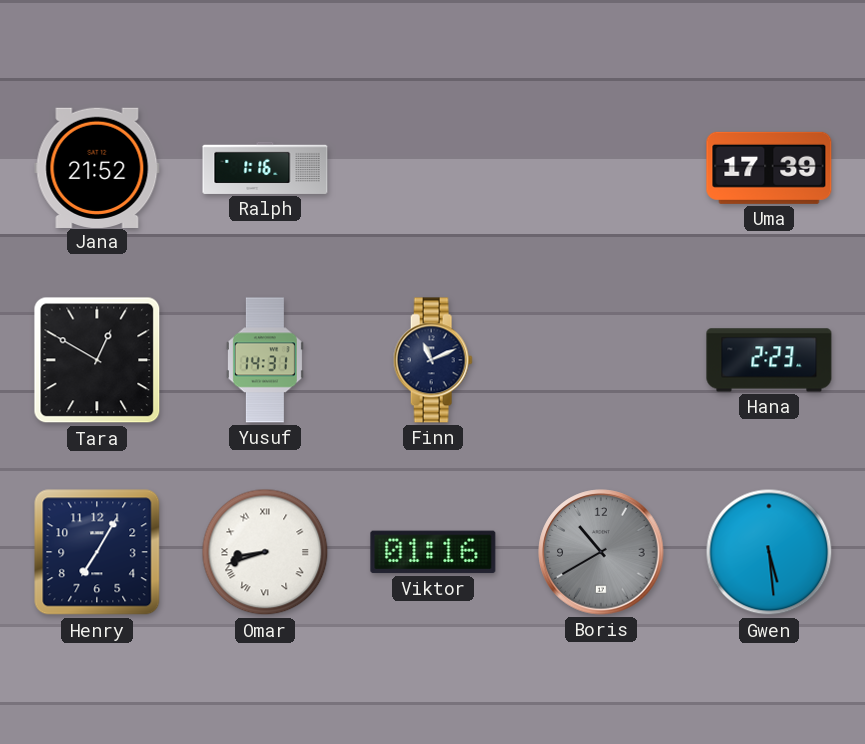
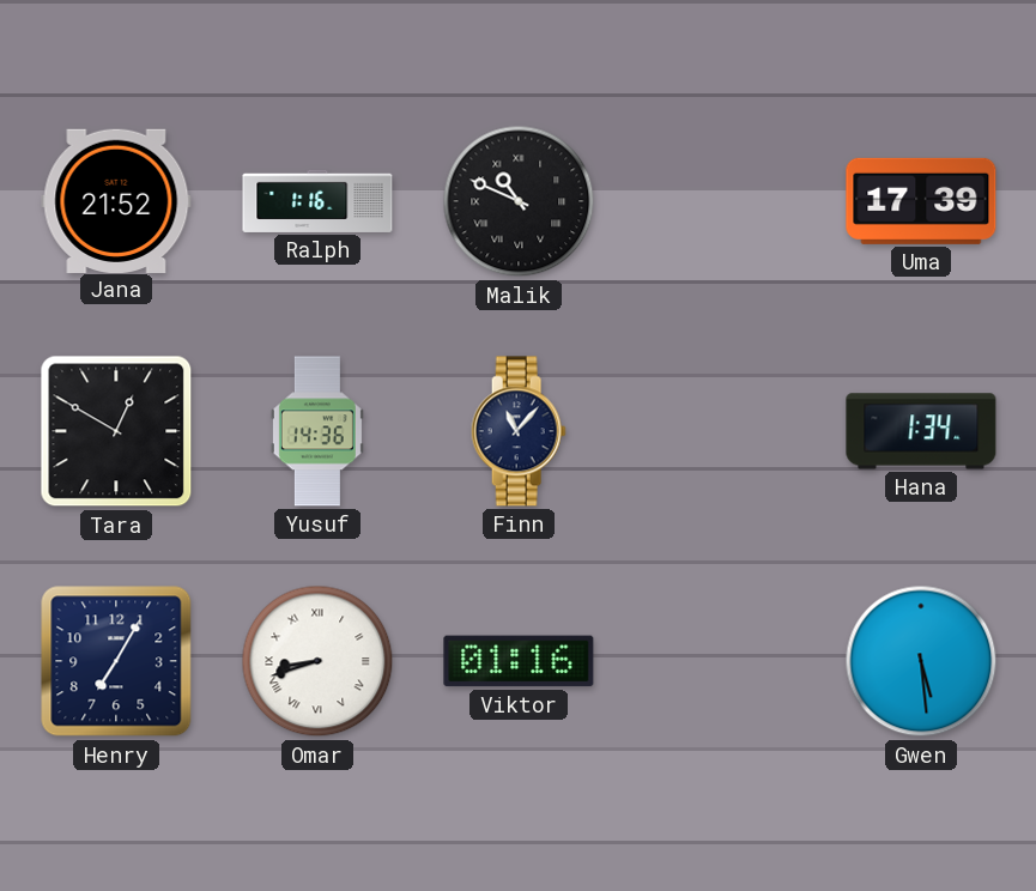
Malik: none -> 10:49
Yusuf: 14:31 -> 14:36
Finn: 11:11 -> 11:07
Hana: 2:23 -> 1:34
Boris: 10:40 -> none
